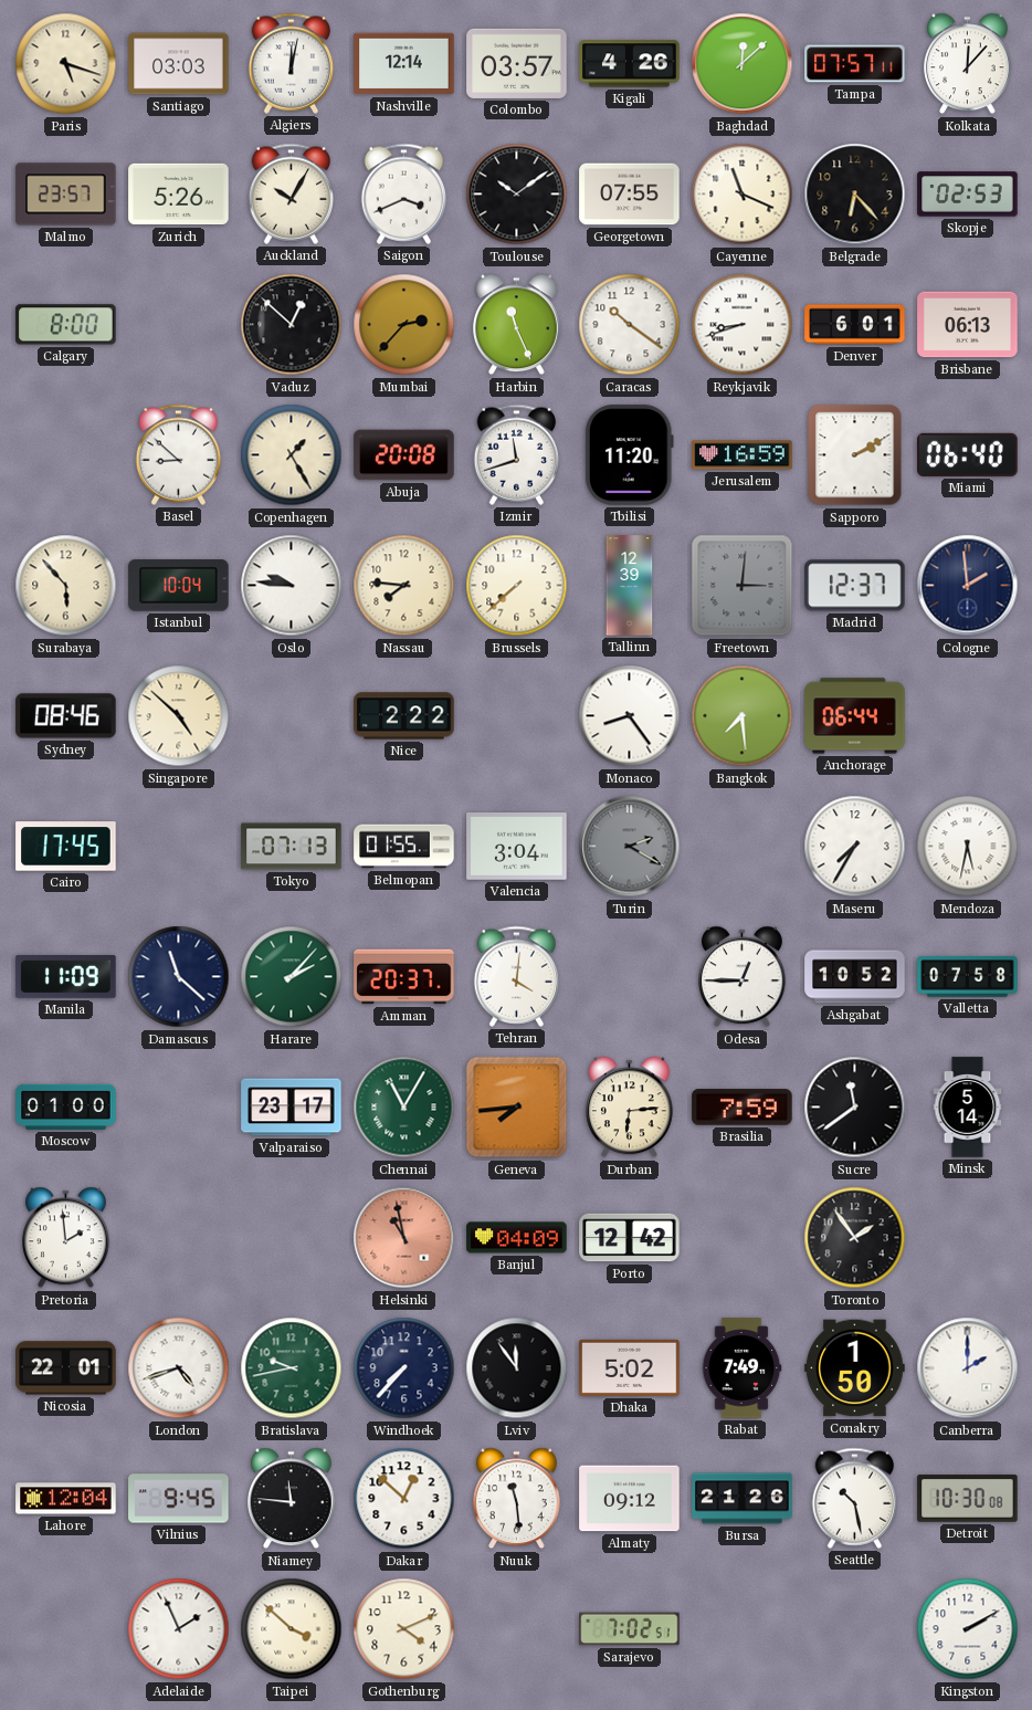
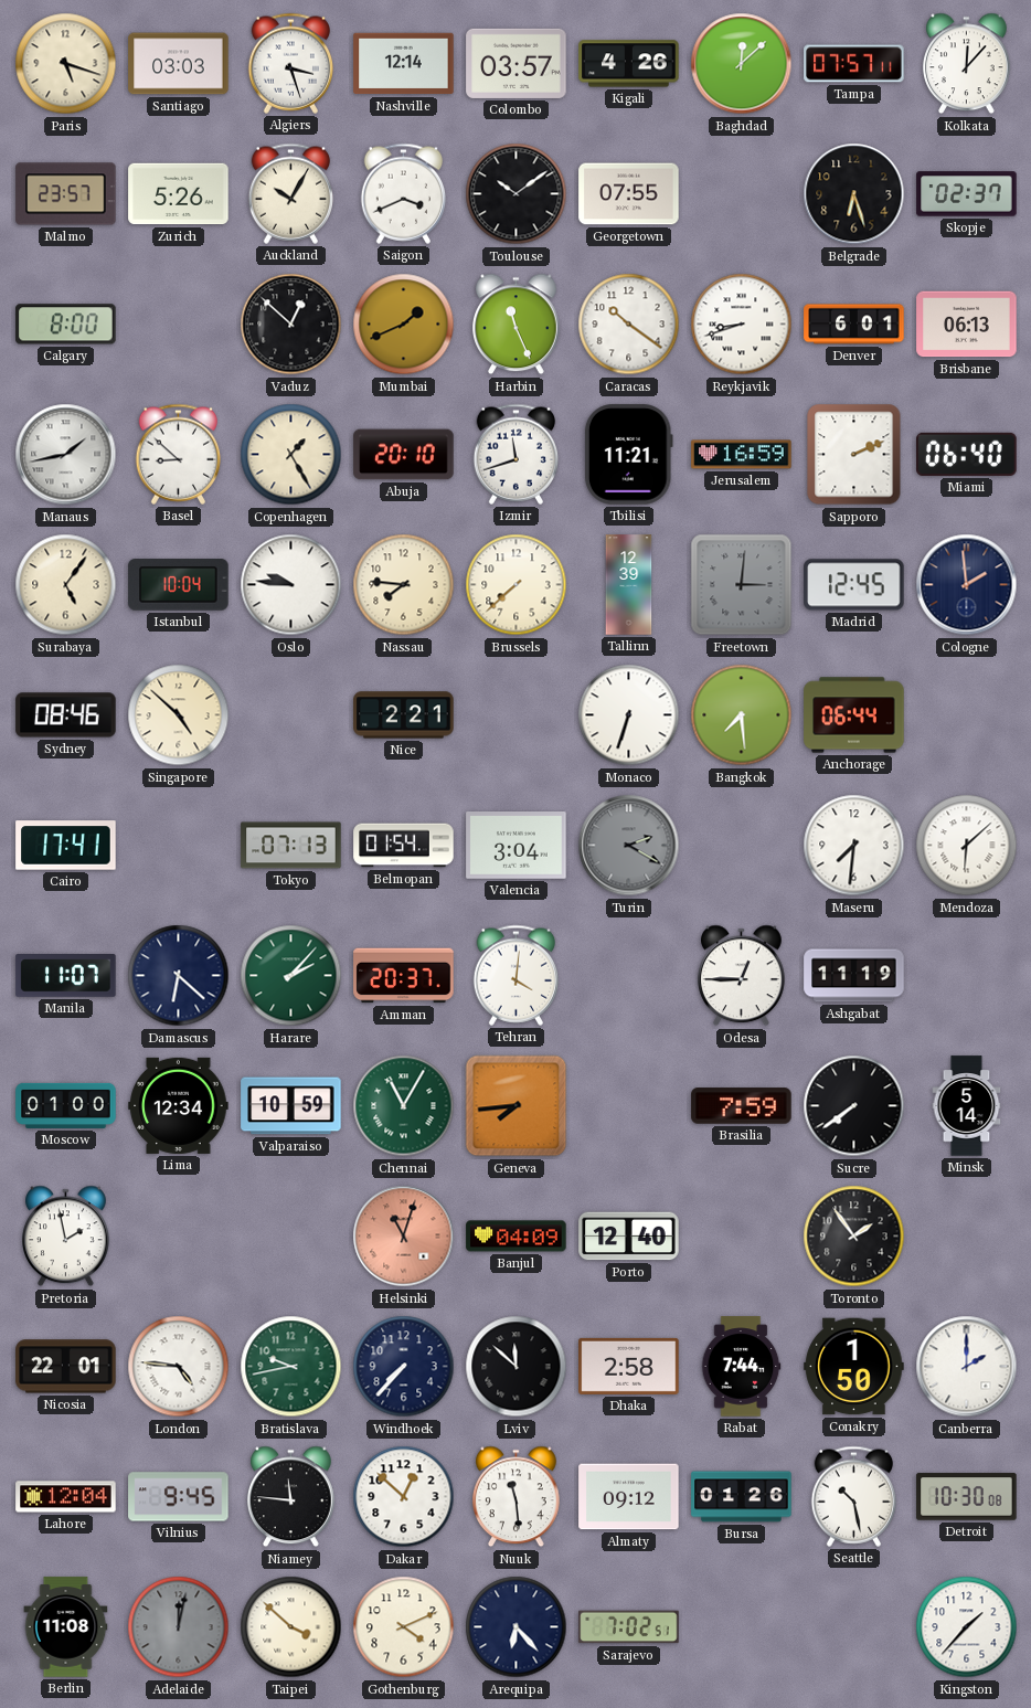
Algiers: 12:02 -> 3:27
Cayenne: 11:19 -> none
Belgrade: 6:23 -> 6:27
Skopje: 02:53 -> 02:37
Mumbai: 2:37 -> 1:41
Manaus: none -> 1:43
Abuja: 20:08 -> 20:10
Tbilisi: 11:20 -> 11:21
Sapporo: 2:10 -> 2:11
Surabaya: 5:53 -> 5:06
Madrid: 12:37 -> 12:45
Nice: 2:22 -> 2:21
Monaco: 8:24 -> 6:33
Cairo: 17:45 -> 17:41
Belmopan: 01:55 -> 01:54
Maseru: 7:35 -> 7:31
Mendoza: 5:32 -> 6:08
Manila: 11:09 -> 11:07
Damascus: 11:22 -> 6:22
Ashgabat: 10:52 -> 11:19
Valletta: 07:58 -> none
Lima: none -> 12:34
Valparaiso: 23:17 -> 10:59
Durban: 6:14 -> none
Sucre: 11:39 -> 7:39
Pretoria: 1:59 -> 1:58
Helsinki: 10:58 -> 11:03
Porto: 12:42 -> 12:40
London: 4:42 -> 4:46
Lviv: 11:54 -> 11:52
Dhaka: 5:02 -> 2:58
Rabat: 7:49 -> 7:44
Bursa: 21:26 -> 01:26
Berlin: none -> 11:08
Adelaide: 1:56 -> 12:02
Adelaide dial: white -> grey
Arequipa: none -> 6:23
Kingston: 2:10 -> 1:37
